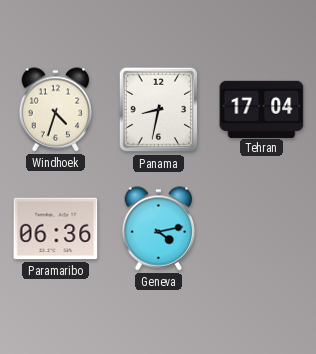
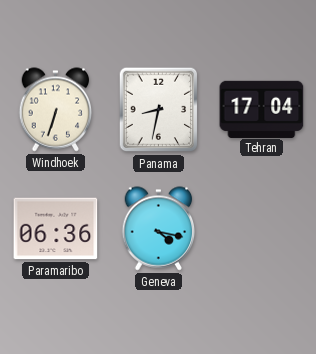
Windhoek: 4:33 -> 6:33
Geneva: 4:13 -> 4:17
